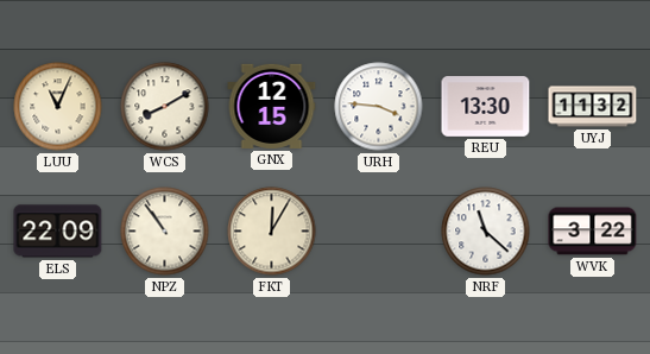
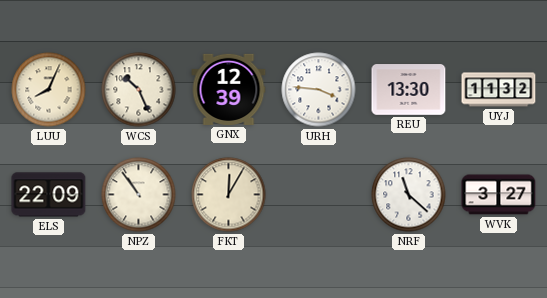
LUU: 11:04 -> 8:04
WCS: 8:10 -> 10:26
GNX: 12:15 -> 12:39
WVK: 3:22 -> 3:27
